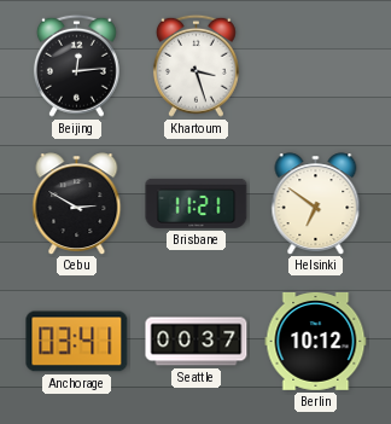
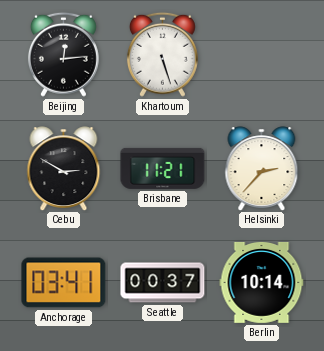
Khartoum: 3:27 -> 5:27
Helsinki: 6:51 -> 2:37
Berlin: 10:12 -> 10:14
